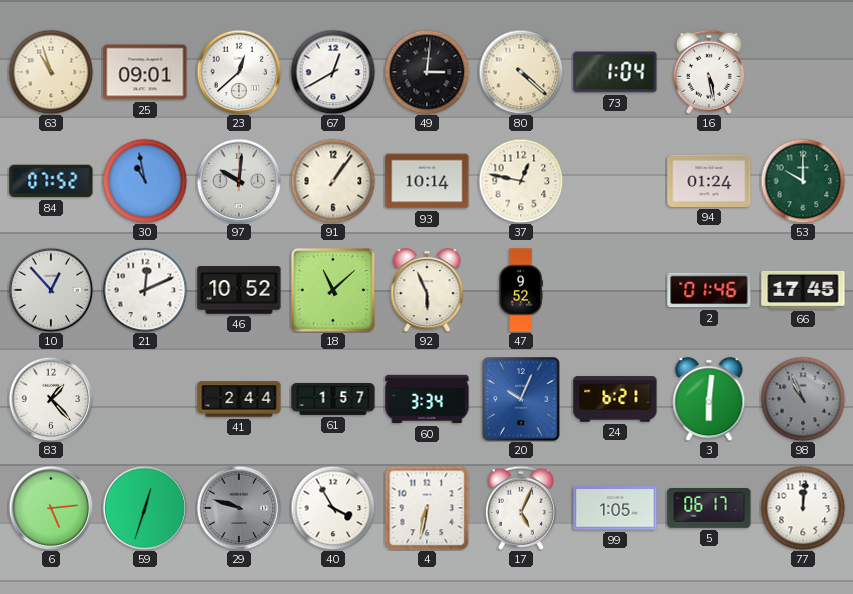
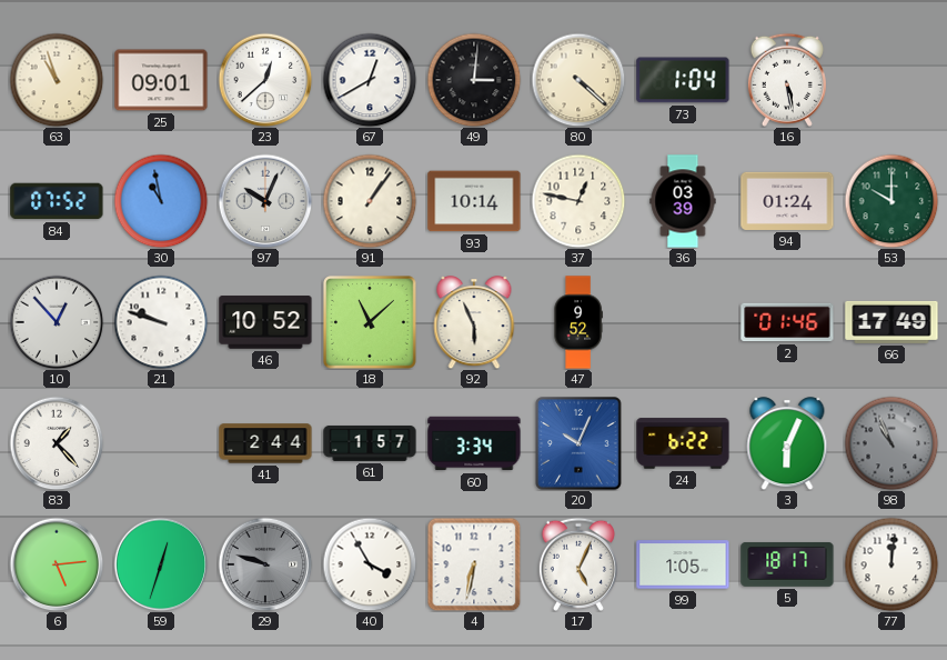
97: 10:01 -> 10:04
36: none -> 03:39
21: 12:11 -> 9:48
66: 17:45 -> 17:49
24: 6:21 -> 6:22
3: 6:01 -> 6:04
5: 06:17 -> 18:17
